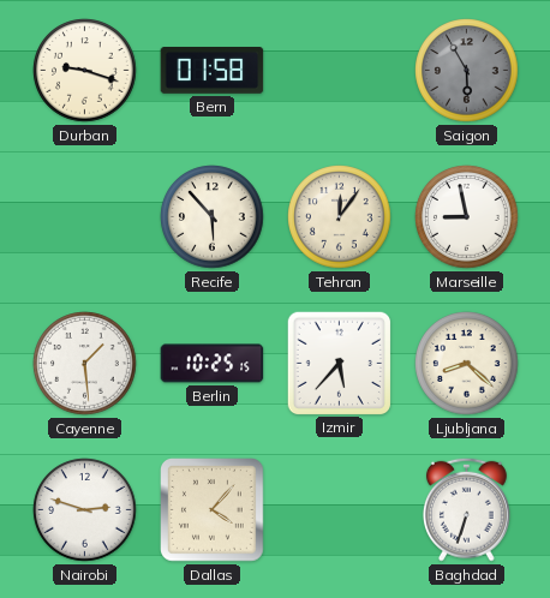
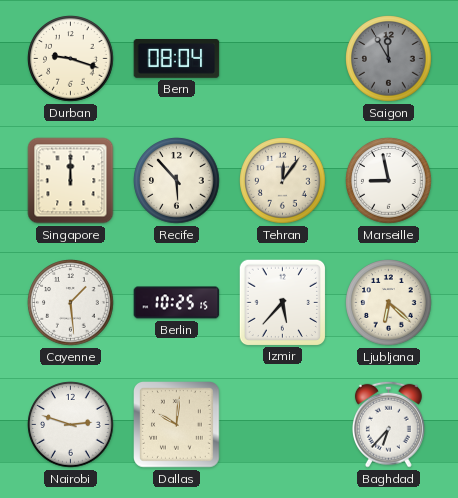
Bern: 01:58 -> 08:04
Saigon: 5:55 -> 11:55
Singapore: none -> 12:00
Ljubljana: 8:22 -> 6:22
Dallas: 4:07 -> 10:01
Baghdad: 6:33 -> 6:37
